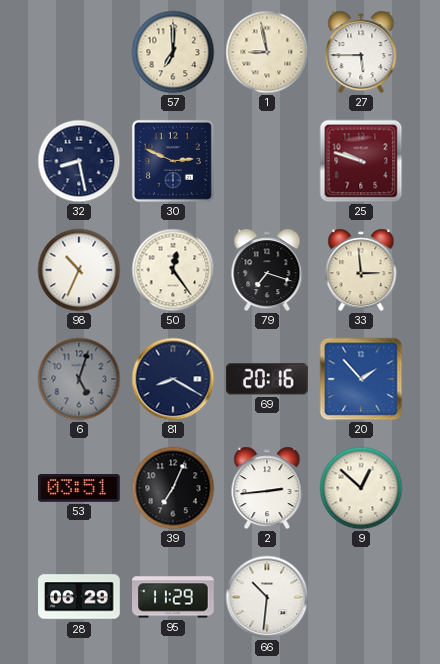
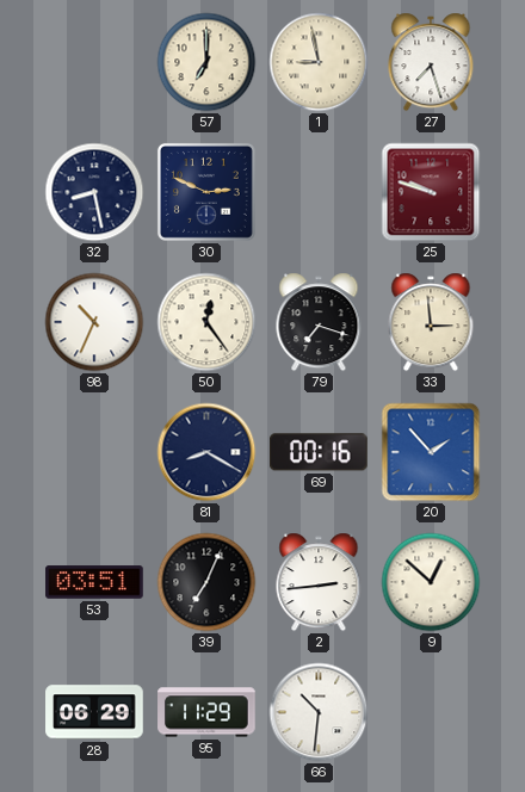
27: 5:45 -> 7:27
6: 5:03 -> none
69: 20:16 -> 00:16
